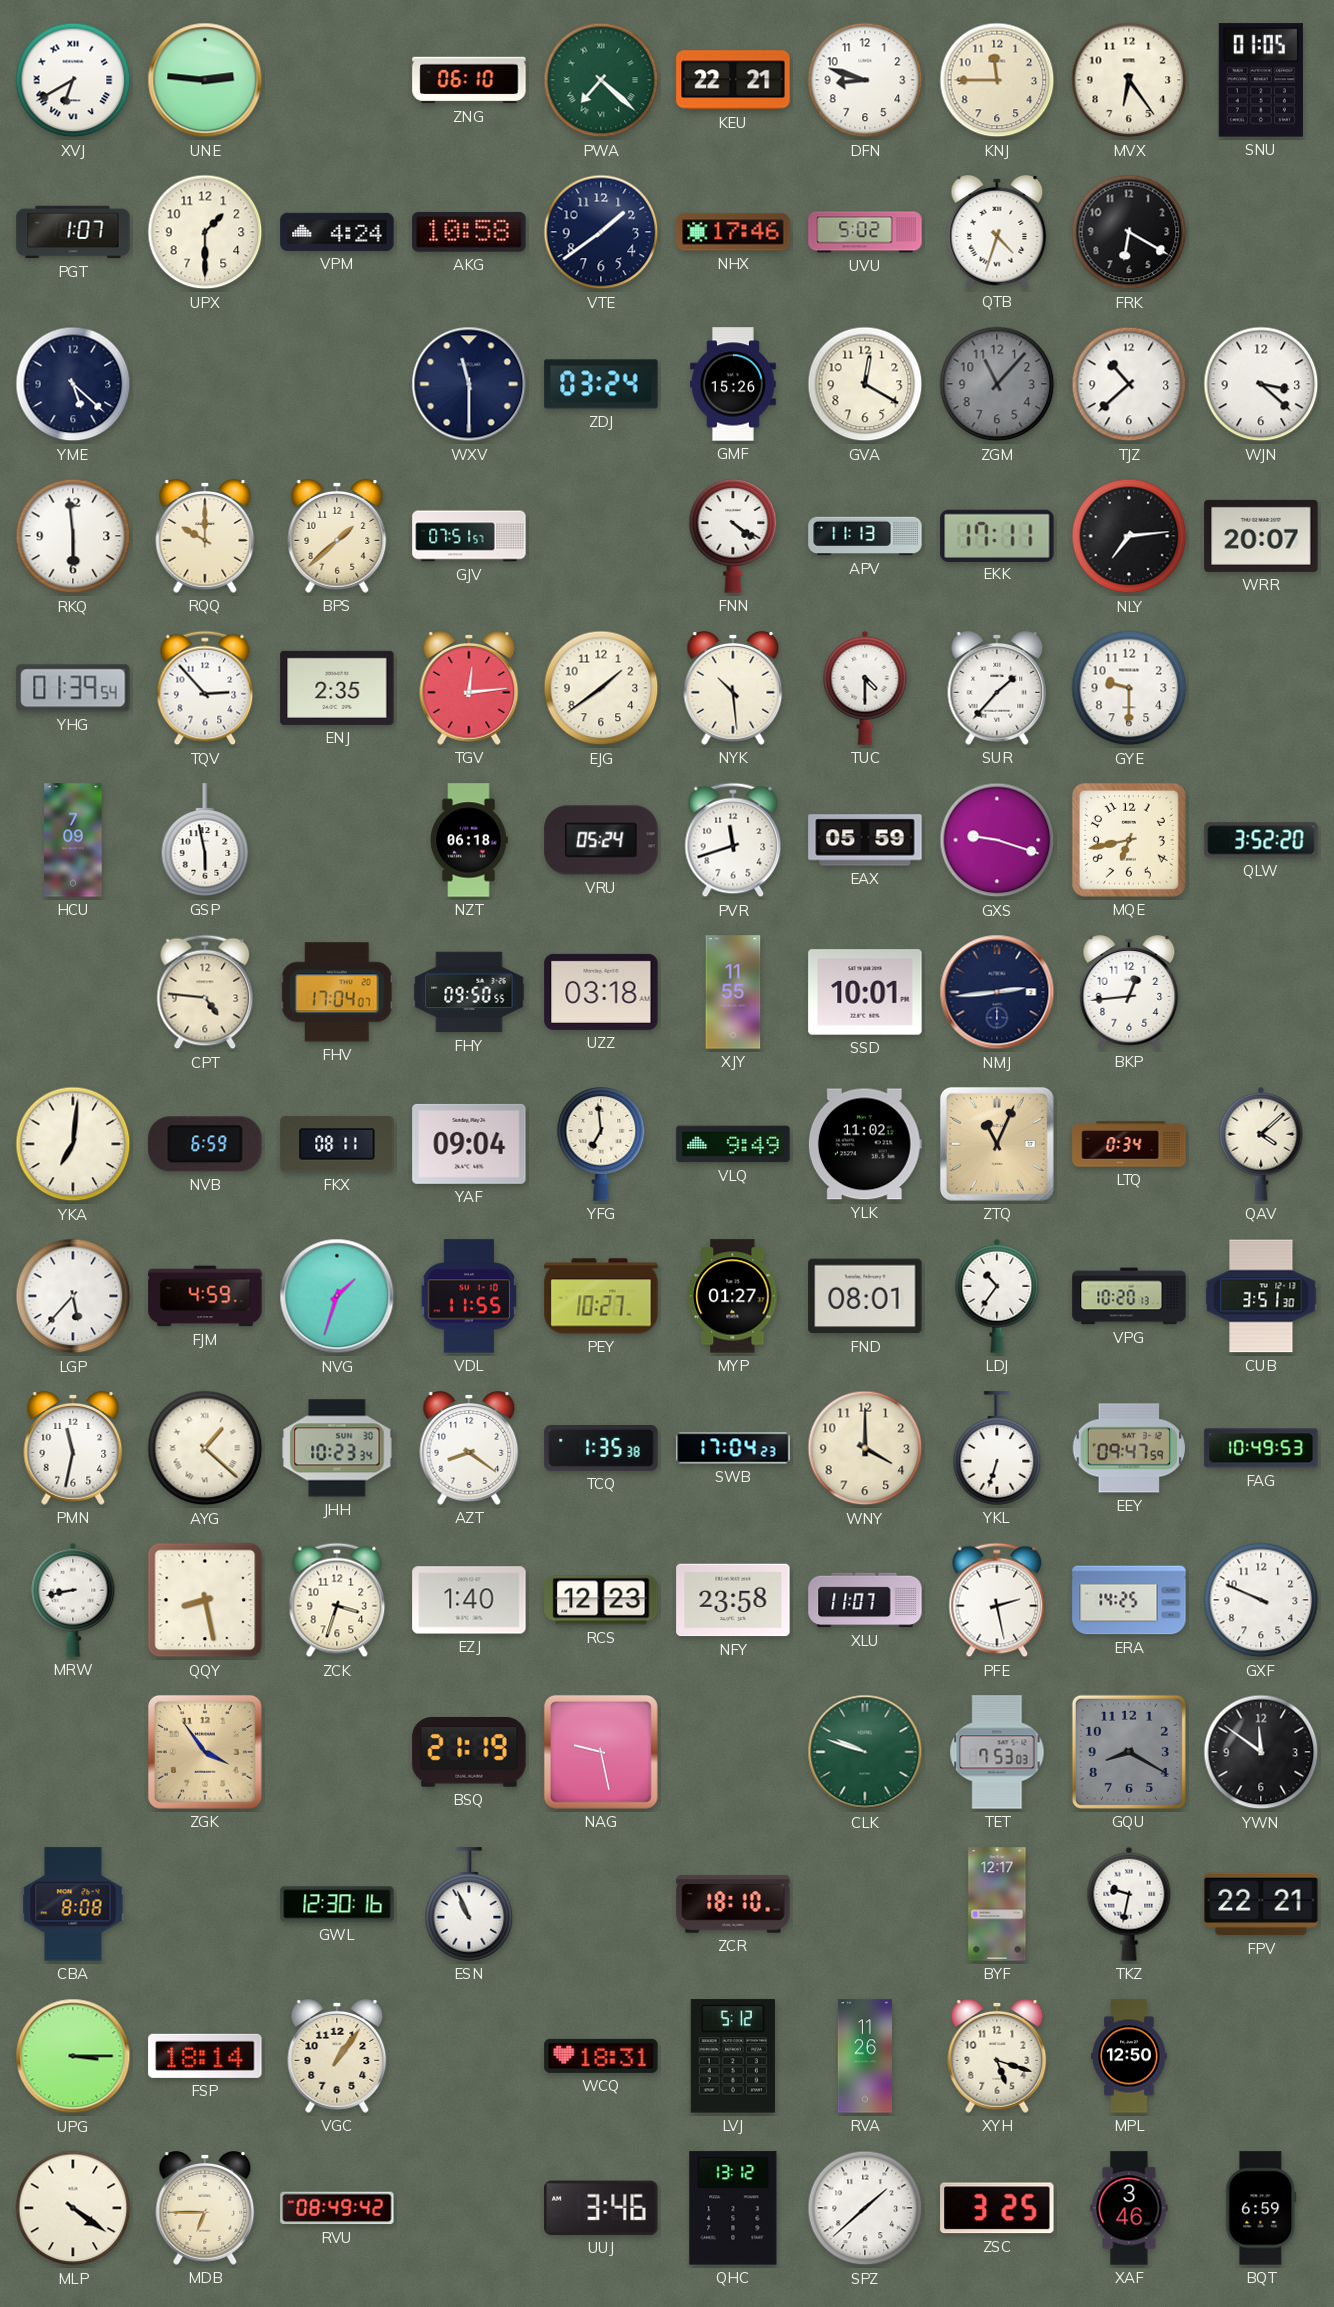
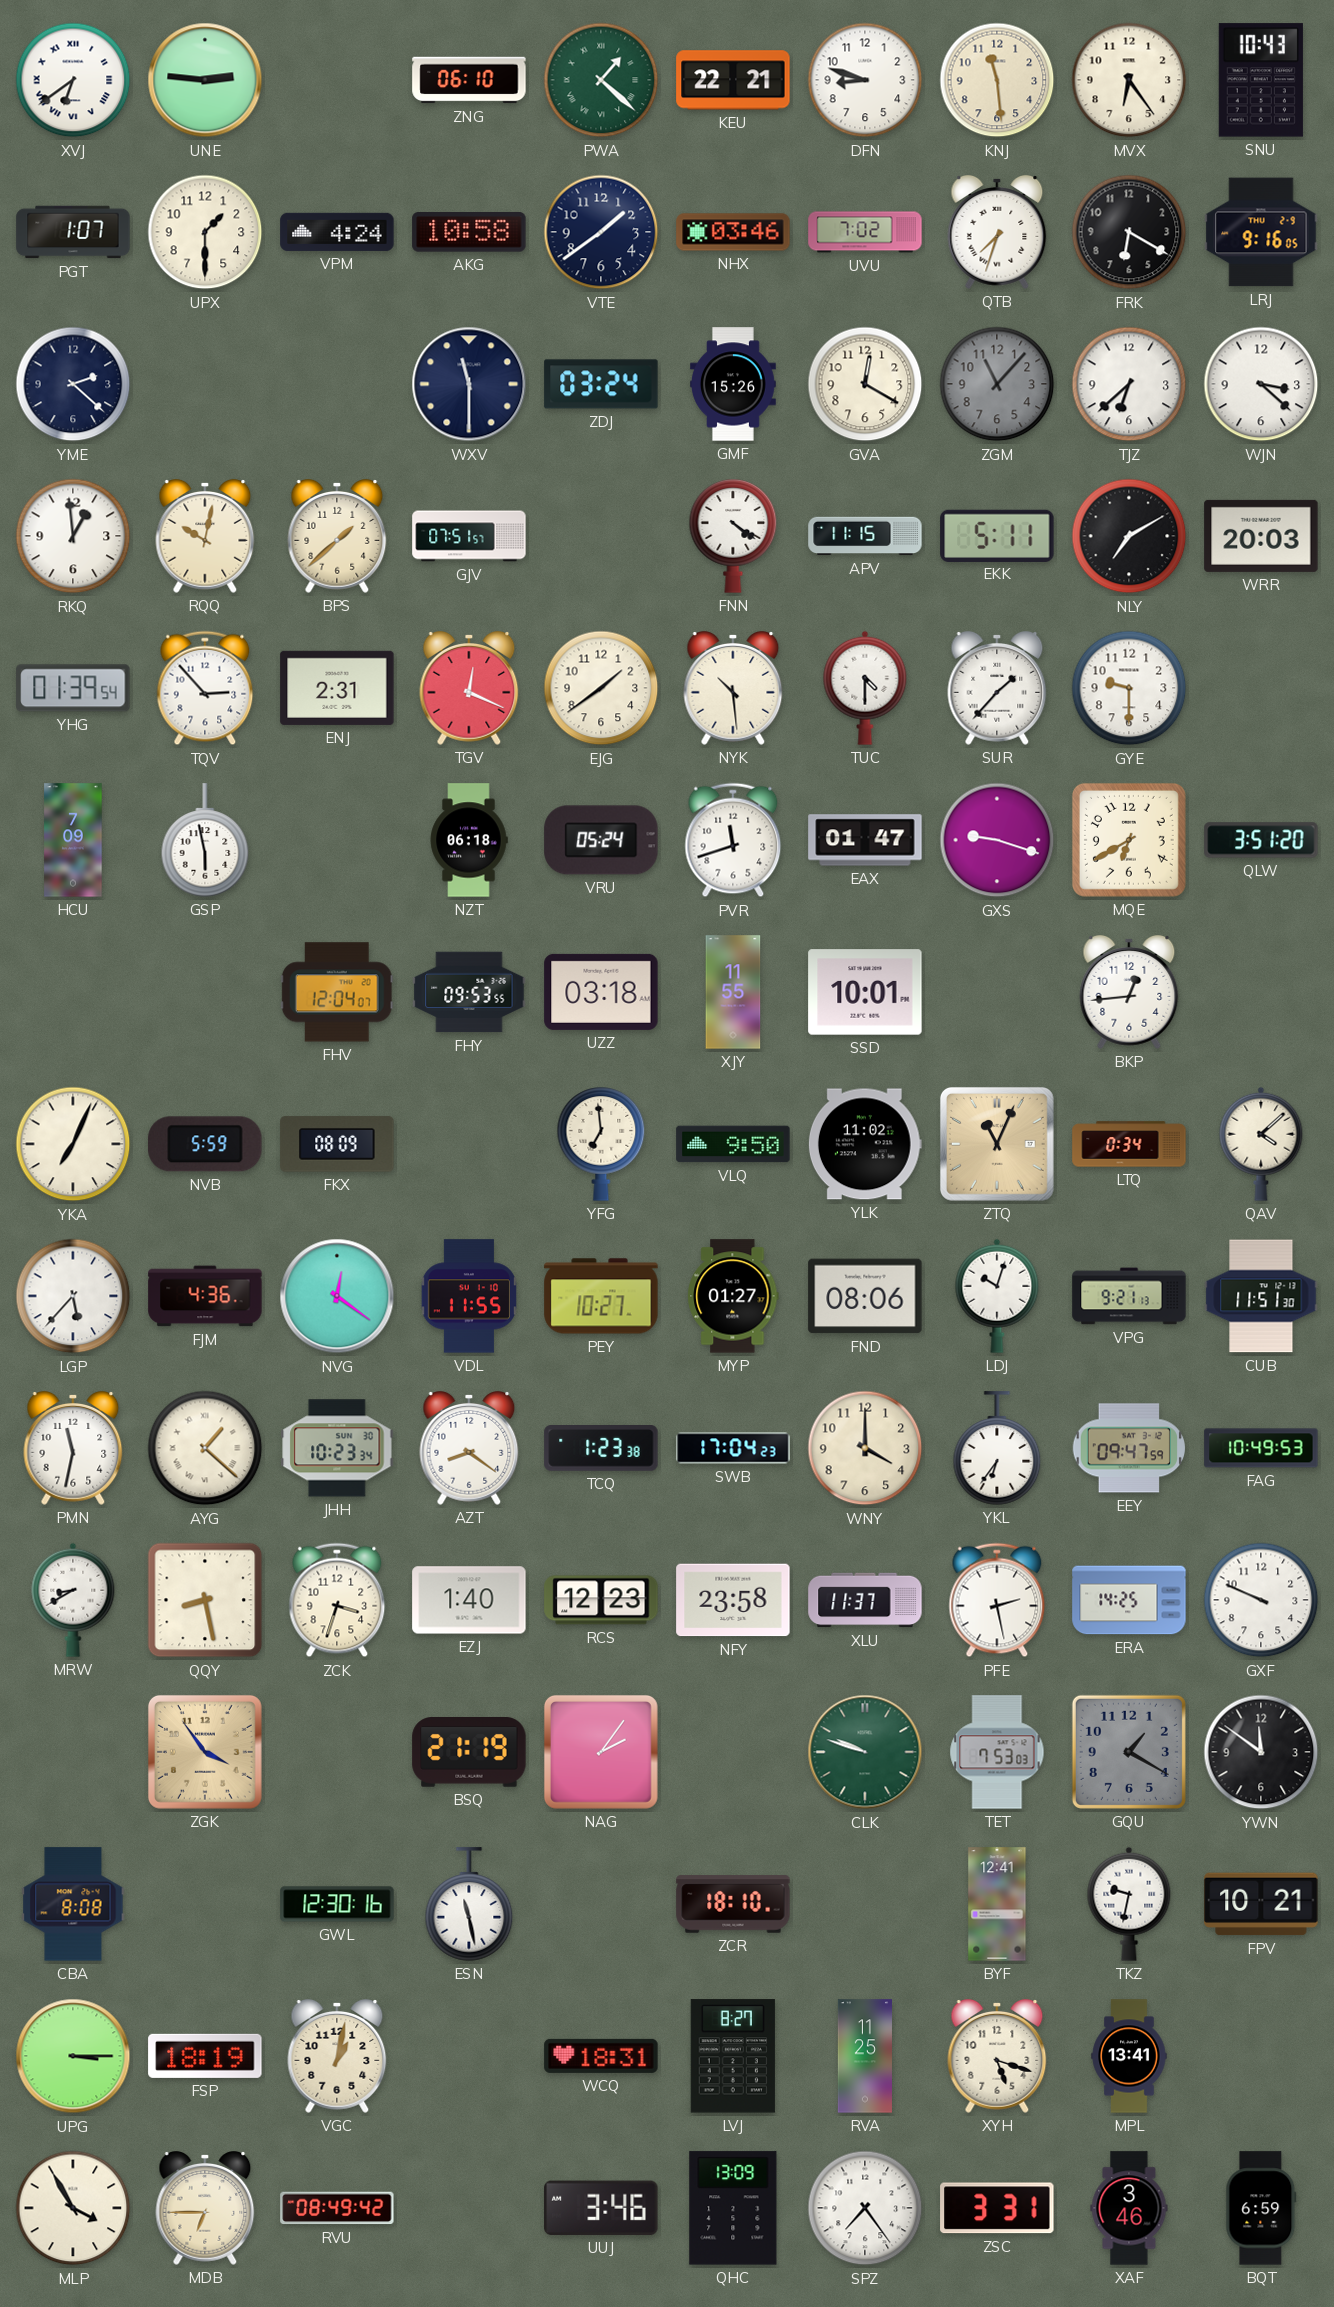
XVJ: 6:40 -> 6:39
PWA: 7:22 -> 1:22
KNJ: 11:45 -> 11:29
SNU: 01:05 -> 10:43
NHX: 17:46 -> 03:46
UVU: 5:02 -> 7:02
QTB: 4:33 -> 7:33
LRJ: none -> 9:16
YME: 5:22 -> 2:22
TJZ: 10:38 -> 6:38
RKQ: 5:59 -> 12:59
RQQ: 10:00 -> 10:02
APV: 11:13 -> 11:15
EKK: 17:11 -> 5:11
NLY: 7:14 -> 7:10
WRR: 20:07 -> 20:03
ENJ: 2:35 -> 2:31
TGV: 12:14 -> 12:19
EAX: 05:59 -> 01:47
MQE: 6:43 -> 6:40
QLW: 3:52 -> 3:51
CPT: 4:46 -> none
FHV: 17:04 -> 12:04
FHY: 09:50 -> 09:53
NMJ: 2:44 -> none
YKA: 7:01 -> 7:04
NVB: 6:59 -> 5:59
FKX: 08:11 -> 08:09
YAF: 09:04 -> none
VLQ: 9:49 -> 9:50
FJM: 4:59 -> 4:36
NVG: 1:33 -> 12:21
FND: 08:01 -> 08:06
LDJ: 10:36 -> 10:03
VPG: 10:20 -> 9:21
CUB: 3:51 -> 11:51
TCQ: 1:35 -> 1:23
YKL: 6:33 -> 6:36
MRW: 8:43 -> 8:40
XLU: 11:07 -> 11:37
NAG: 9:28 -> 2:06
GQU: 8:20 -> 1:20
ESN: 10:56 -> 11:28
BYF: 12:17 -> 12:41
FPV: 22:21 -> 10:21
FSP: 18:14 -> 18:19
VGC: 1:06 -> 1:02
LVJ: 5:12 -> 8:27
RVA: 11:26 -> 11:25
MPL: 12:50 -> 13:41
MLP: 4:21 -> 3:55
QHC: 13:12 -> 13:09
SPZ: 1:38 -> 7:24
ZSC: 3:25 -> 3:31
